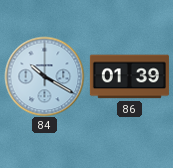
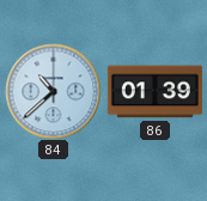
84: 10:20 -> 10:38
